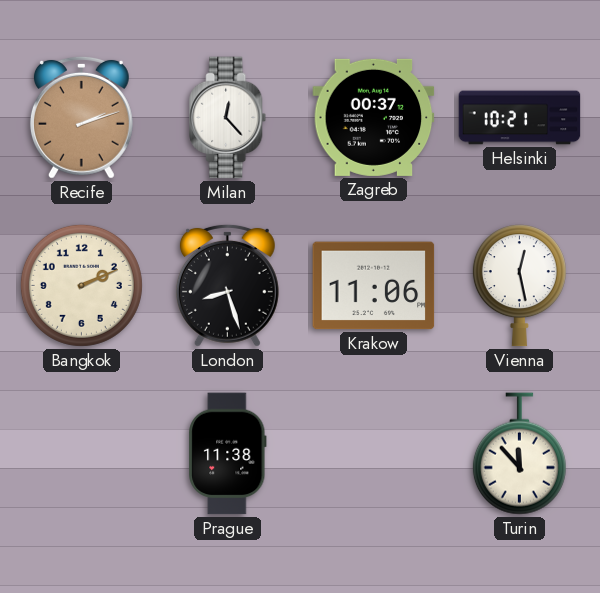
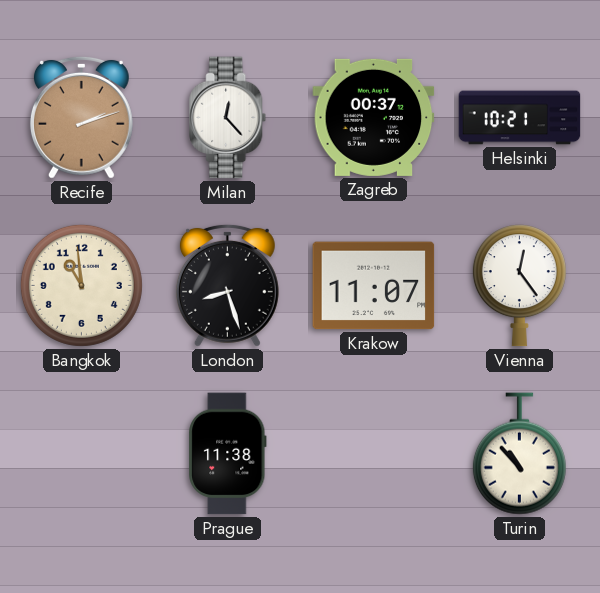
Bangkok: 2:11 -> 10:59
Krakow: 11:06 -> 11:07
Vienna: 12:28 -> 12:24
Turin: 11:53 -> 10:53
